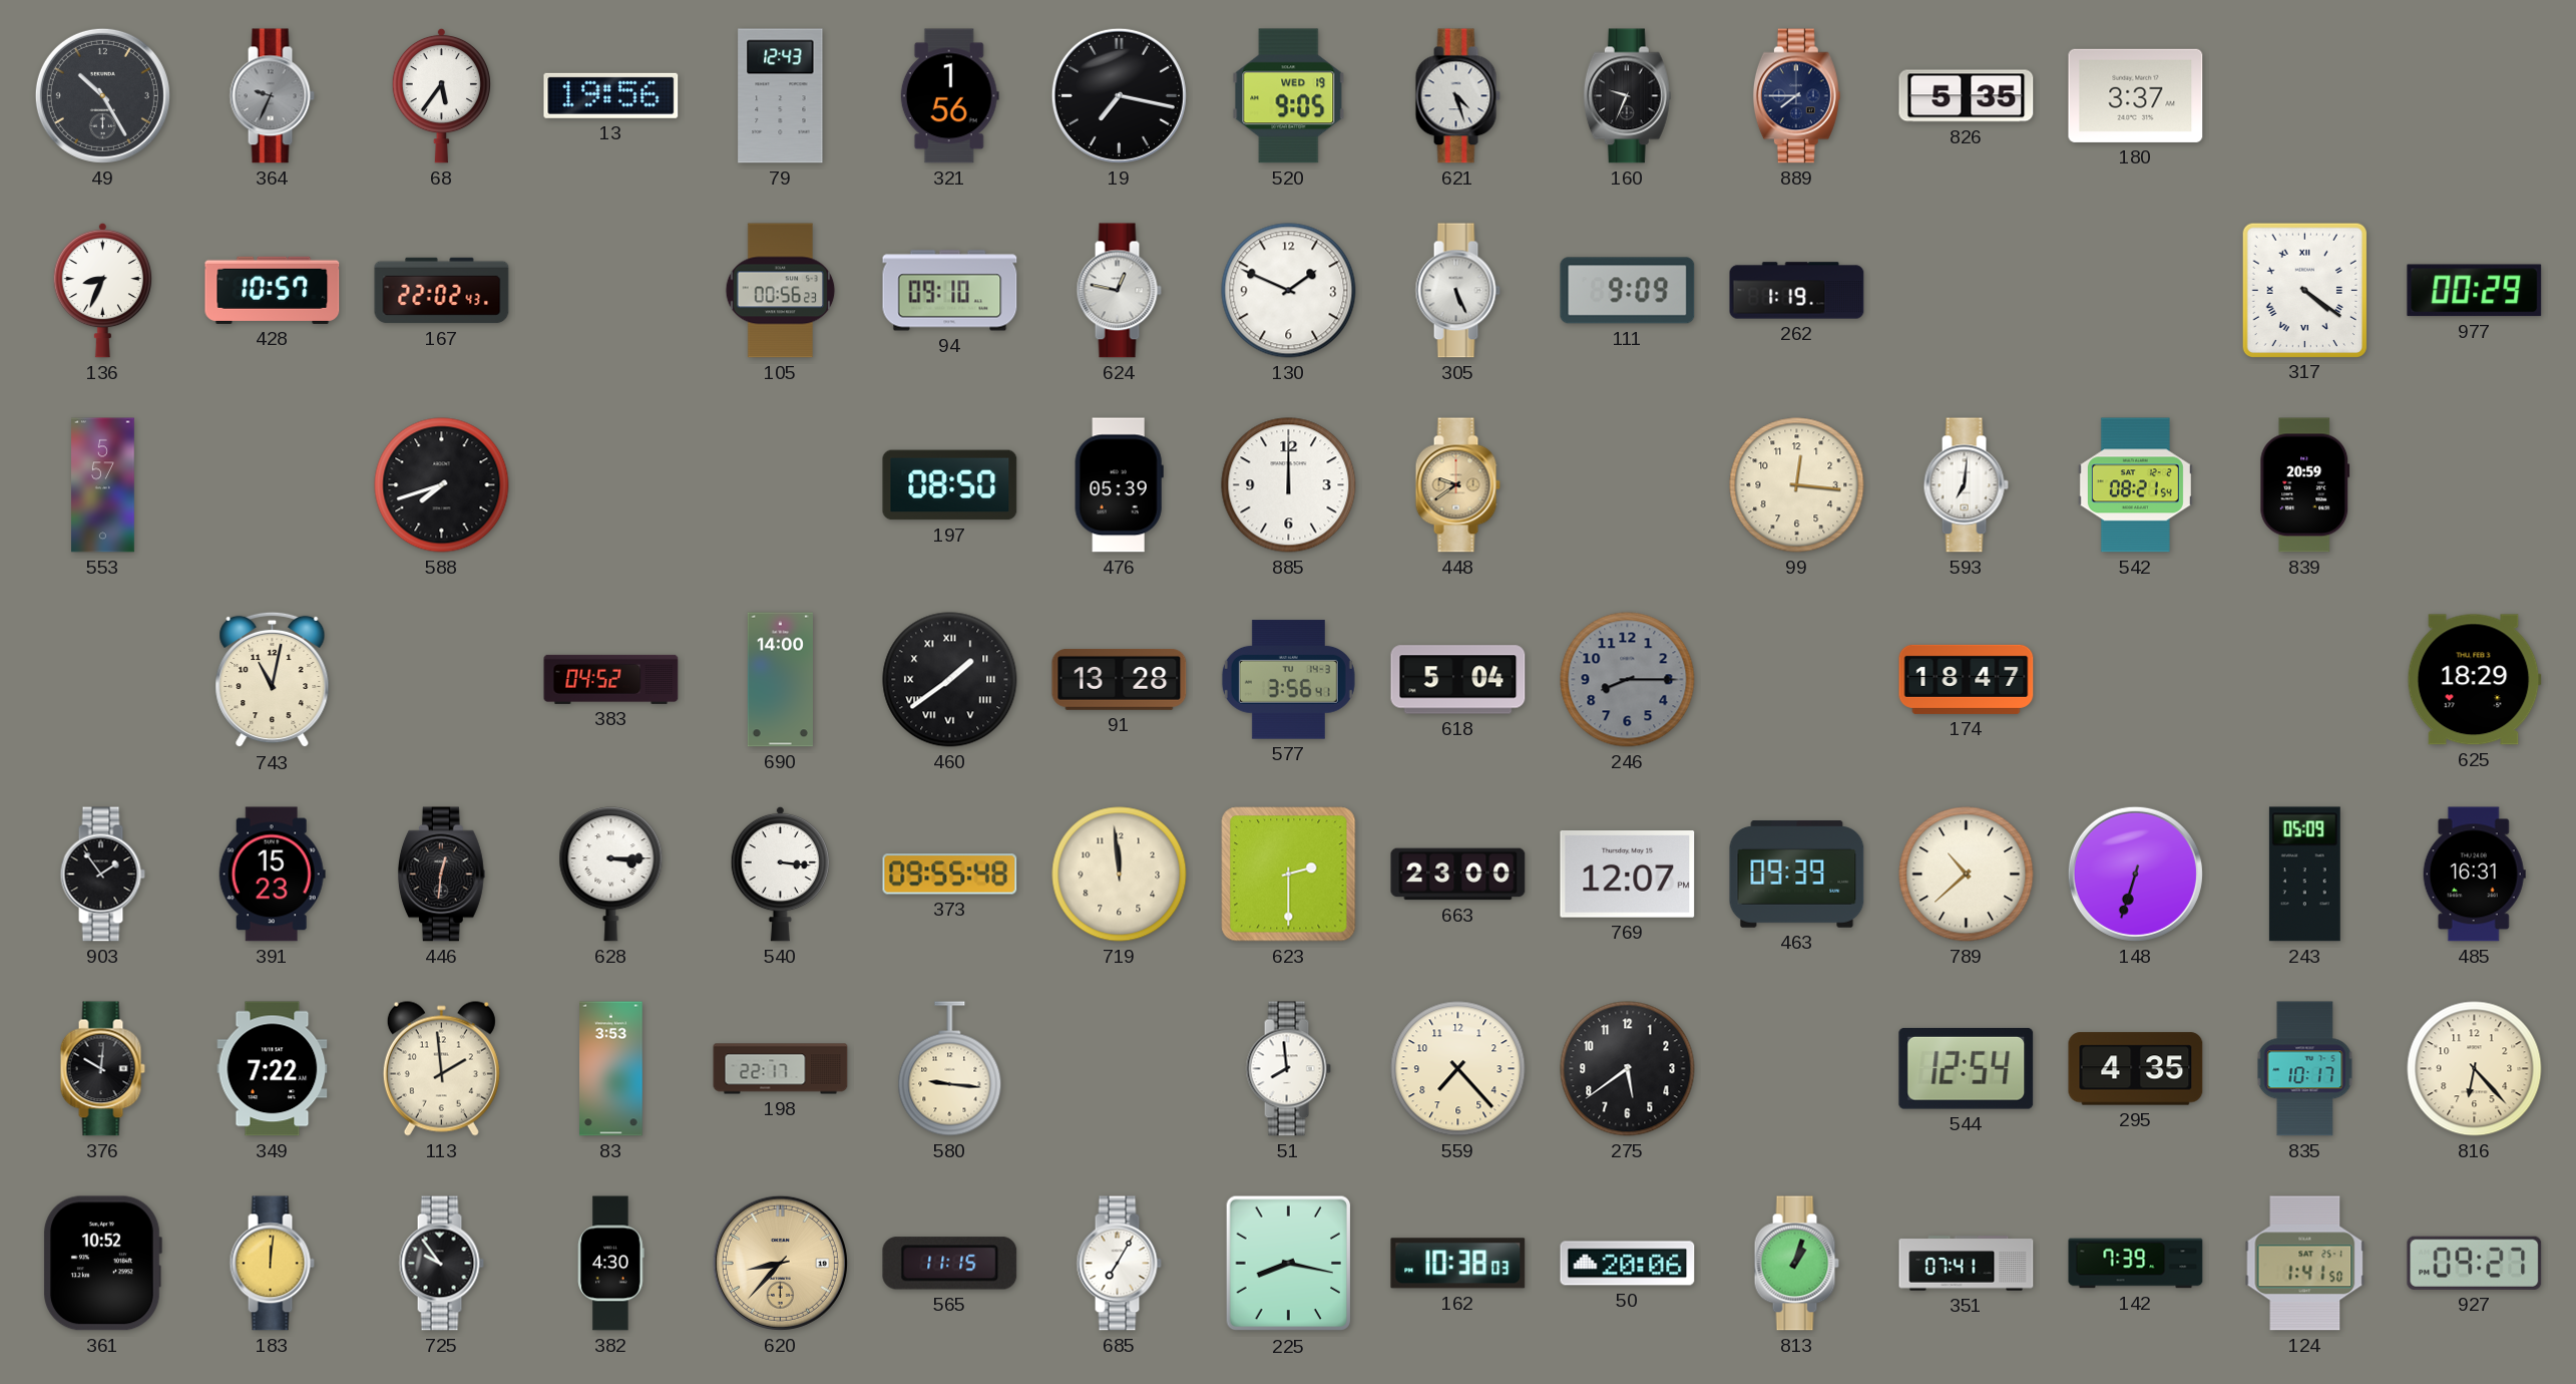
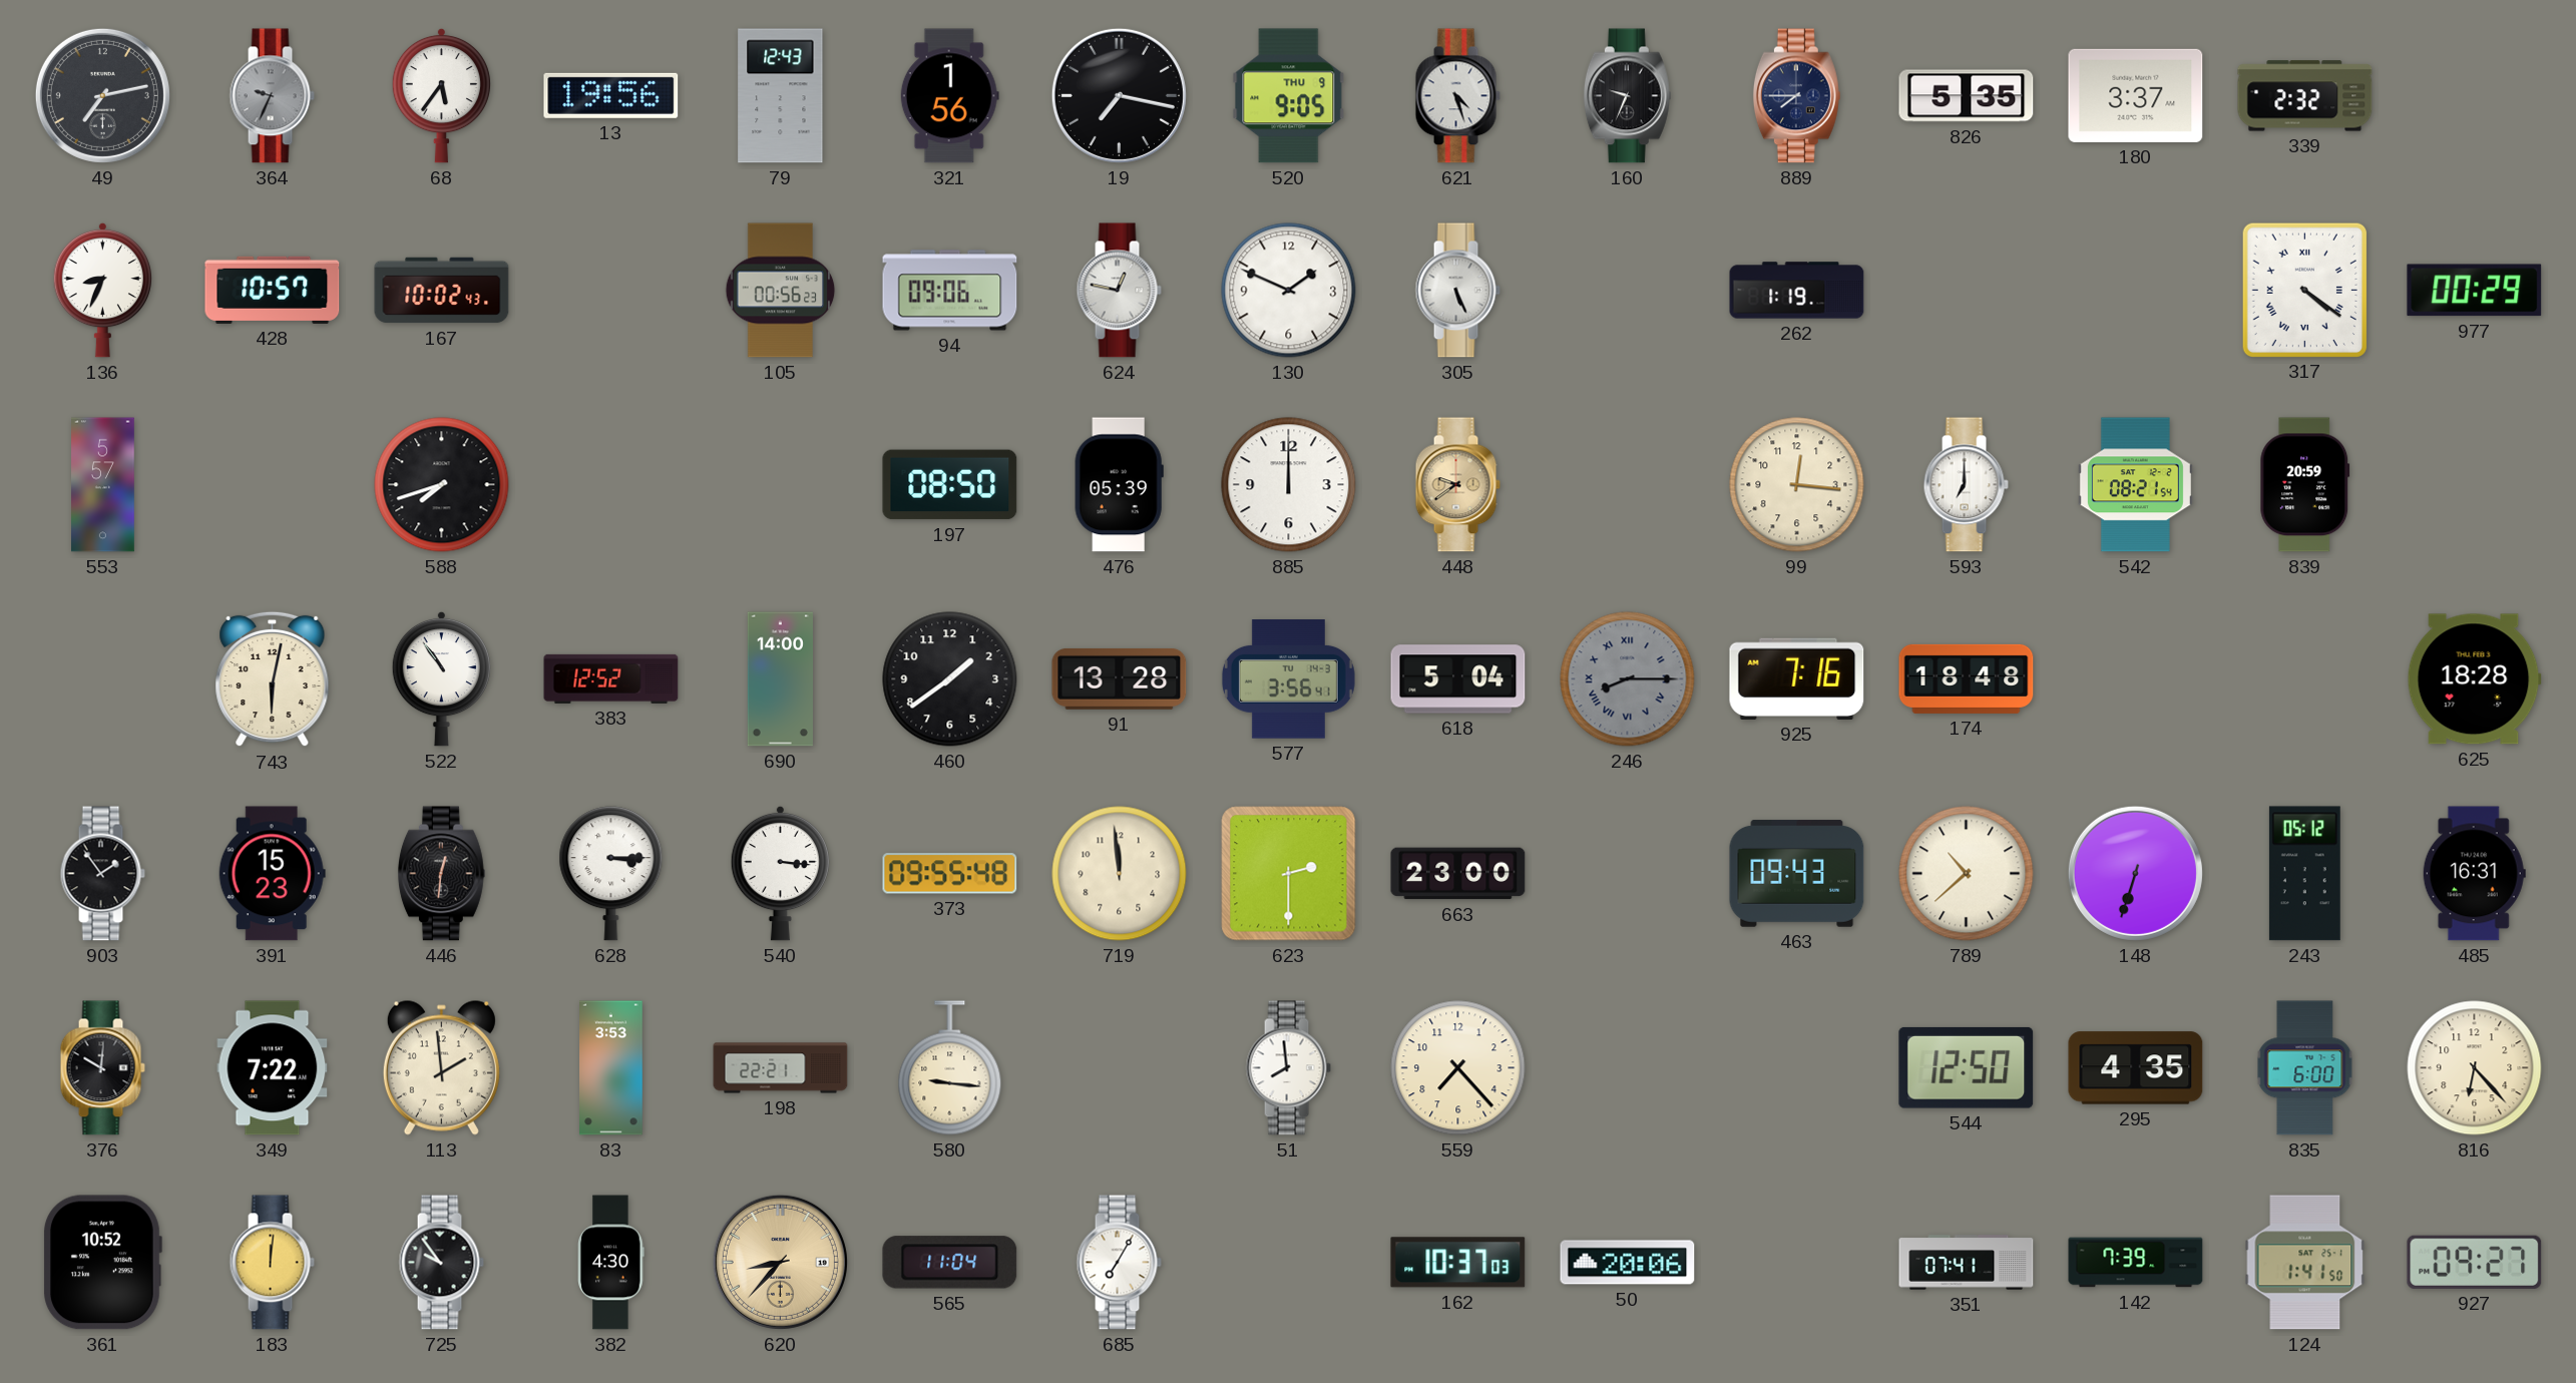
49: 10:25 -> 7:13
520 date: WED 19 -> THU 9
339: none -> 2:32
167: 22:02 -> 10:02
94: 09:10 -> 09:06
111: 9:09 -> none
593: 7:01 -> 7:00
743: 11:02 -> 6:02
522: none -> 10:54
383: 04:52 -> 12:52
460 numerals: Roman -> Arabic
246 numerals: Arabic -> Roman
925: none -> 7:16
174: 18:47 -> 18:48
625: 18:29 -> 18:28
769: 12:07 -> none
463: 09:39 -> 09:43
243: 05:09 -> 05:12
198: 22:17 -> 22:21
275: 5:39 -> none
544: 12:54 -> 12:50
835: 10:17 -> 6:00
565: 11:15 -> 11:04
225: 8:17 -> none
162: 10:38 -> 10:37
813: 1:03 -> none
